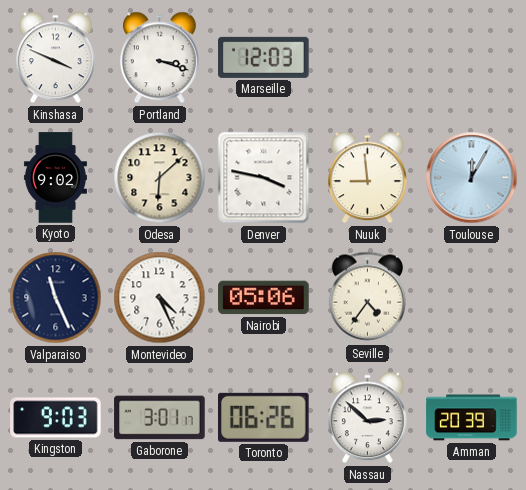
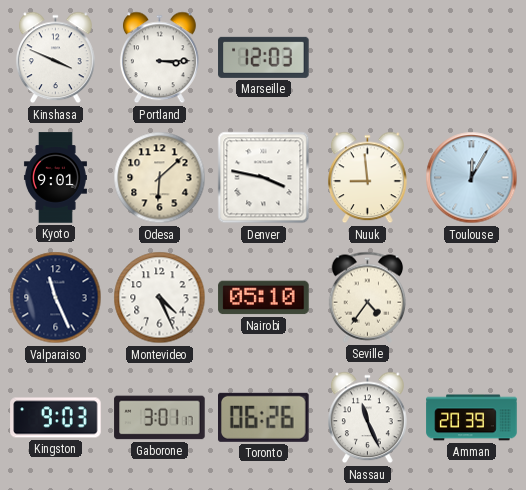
Portland: 3:18 -> 3:15
Kyoto: 9:02 -> 9:01
Nairobi: 05:06 -> 05:10
Nassau: 2:52 -> 11:26
